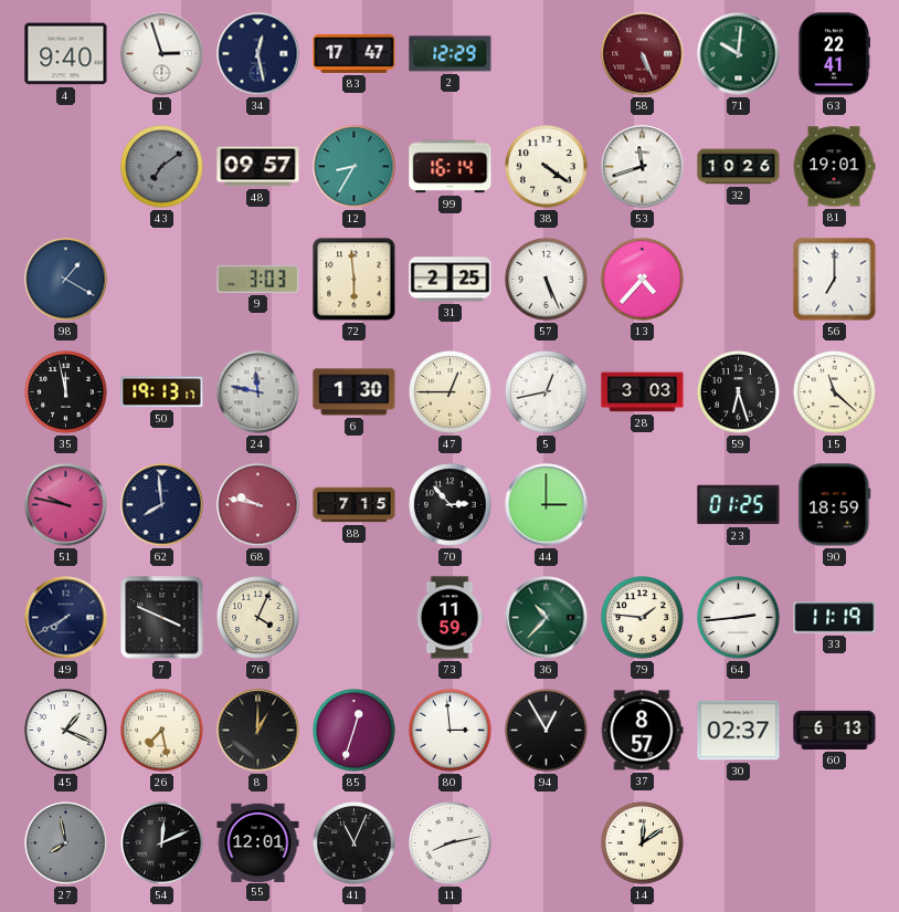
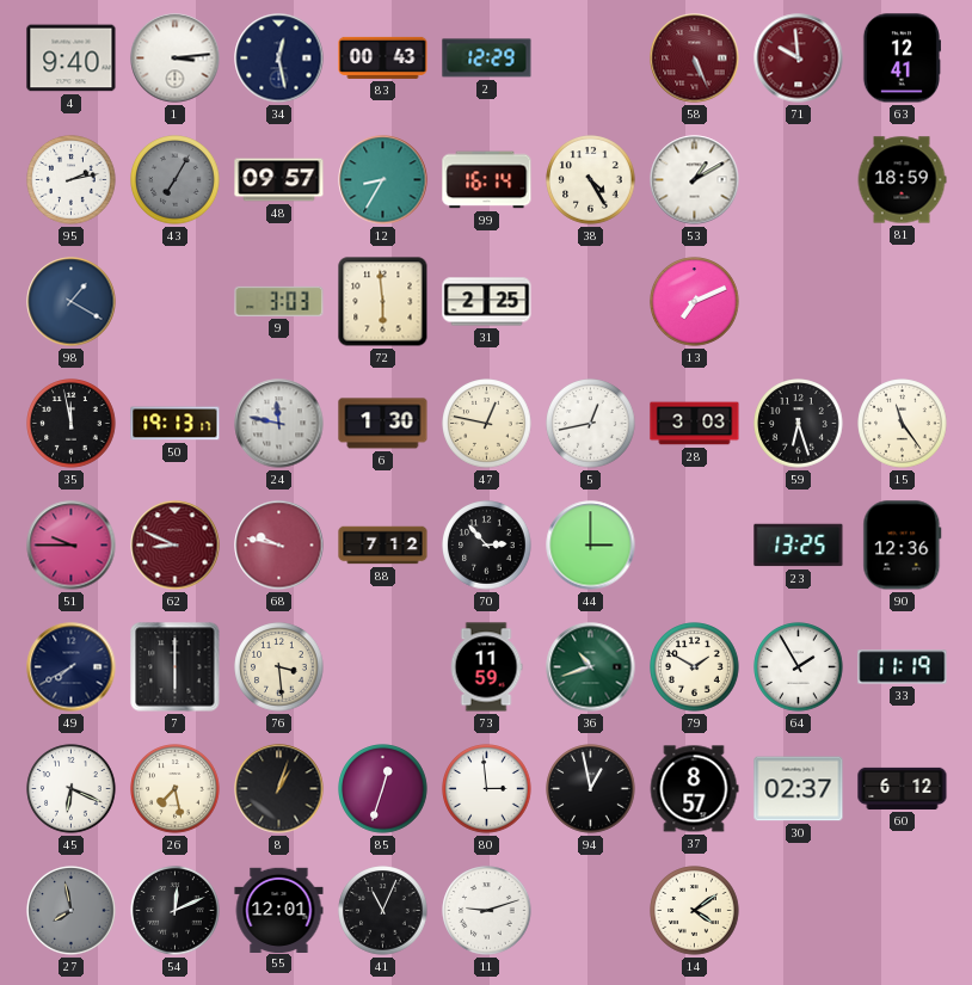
1: 2:57 -> 3:14
83: 17:47 -> 00:43
71: 10:01 -> 9:59
71 dial: green -> burgundy
63: 22:41 -> 12:41
95: none -> 2:13
43: 7:09 -> 7:05
38: 4:21 -> 4:25
53: 11:42 -> 1:10
32: 10:26 -> none
81: 19:01 -> 18:59
57: 5:26 -> none
13: 4:37 -> 7:11
56: 7:00 -> none
47: 12:45 -> 12:47
15: 11:22 -> 11:24
51: 9:47 -> 9:45
62: 7:59 -> 8:49
62 dial: navy -> burgundy
88: 7:15 -> 7:12
23: 01:25 -> 13:25
90: 18:59 -> 12:36
7: 3:49 -> 6:00
76: 4:04 -> 3:29
36: 10:37 -> 10:42
79: 1:46 -> 1:50
64: 2:44 -> 1:55
45: 1:19 -> 6:19
8: 1:00 -> 1:03
94: 12:55 -> 12:58
60: 6:13 -> 6:12
11: 8:13 -> 9:12
14: 12:09 -> 4:09
